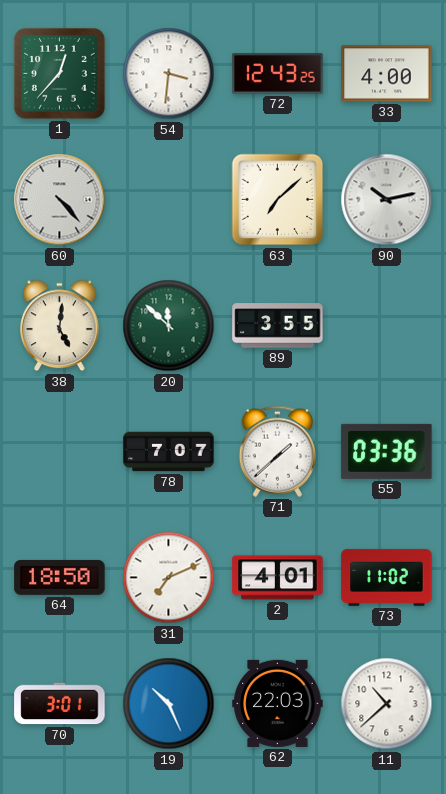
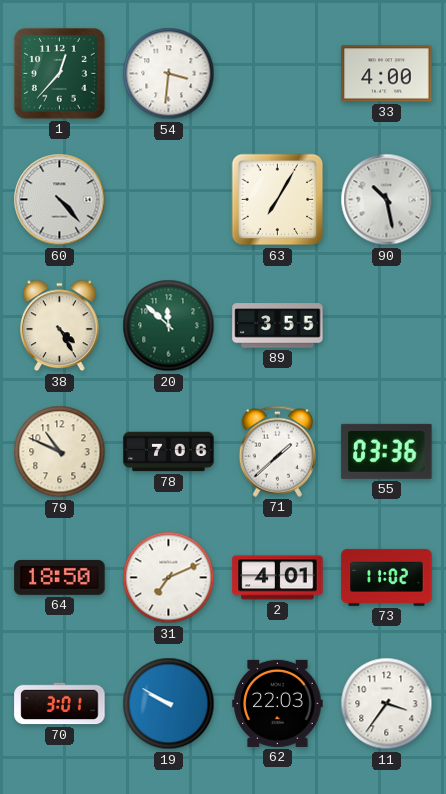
72: 12:43 -> none
63: 7:08 -> 7:05
90: 10:13 -> 10:28
38: 5:01 -> 4:25
79: none -> 10:49
78: 7:07 -> 7:06
19: 10:26 -> 9:50
11: 10:38 -> 3:36
